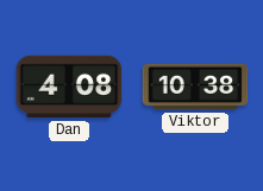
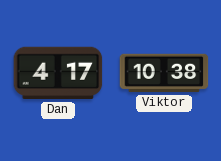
Dan: 4:08 -> 4:17
